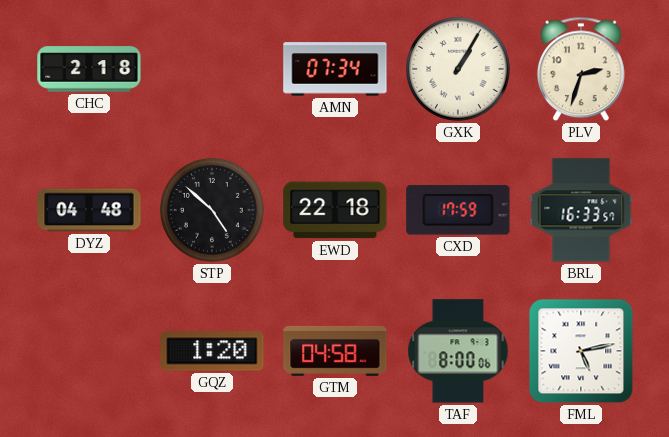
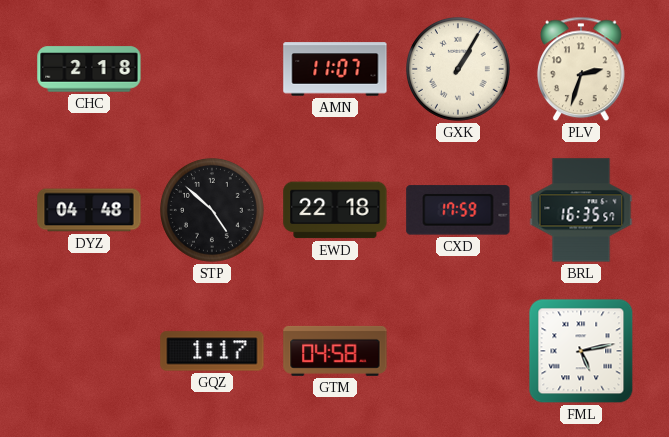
AMN: 07:34 -> 11:07
BRL: 16:33 -> 16:35
GQZ: 1:20 -> 1:17
TAF: 8:00 -> none
